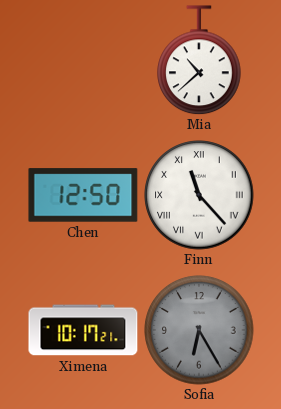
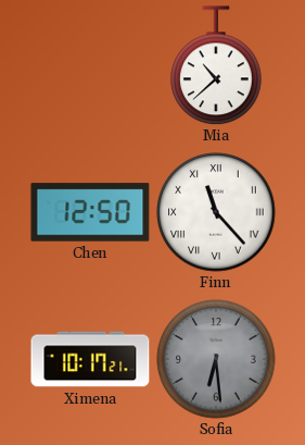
Sofia: 6:25 -> 6:29
